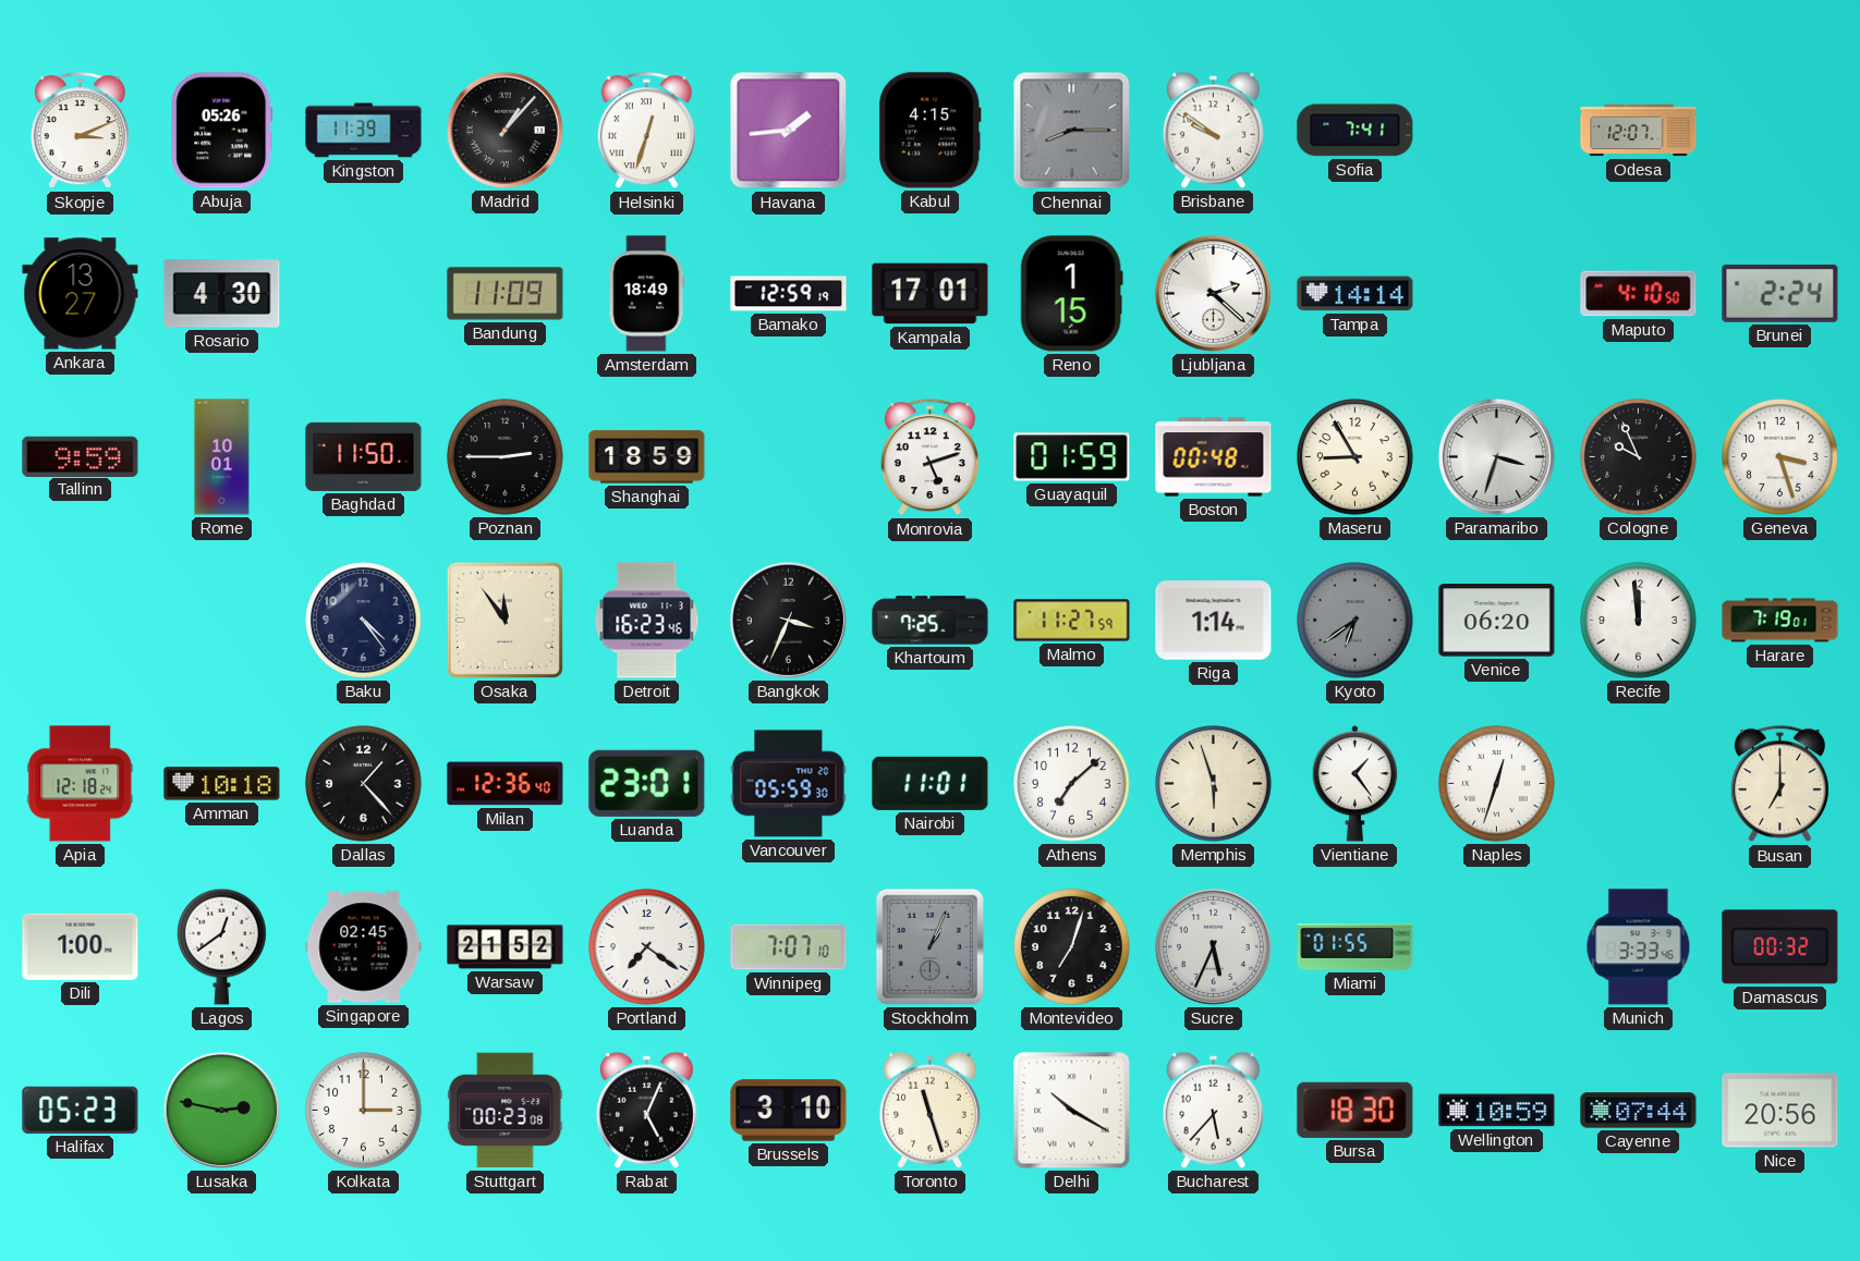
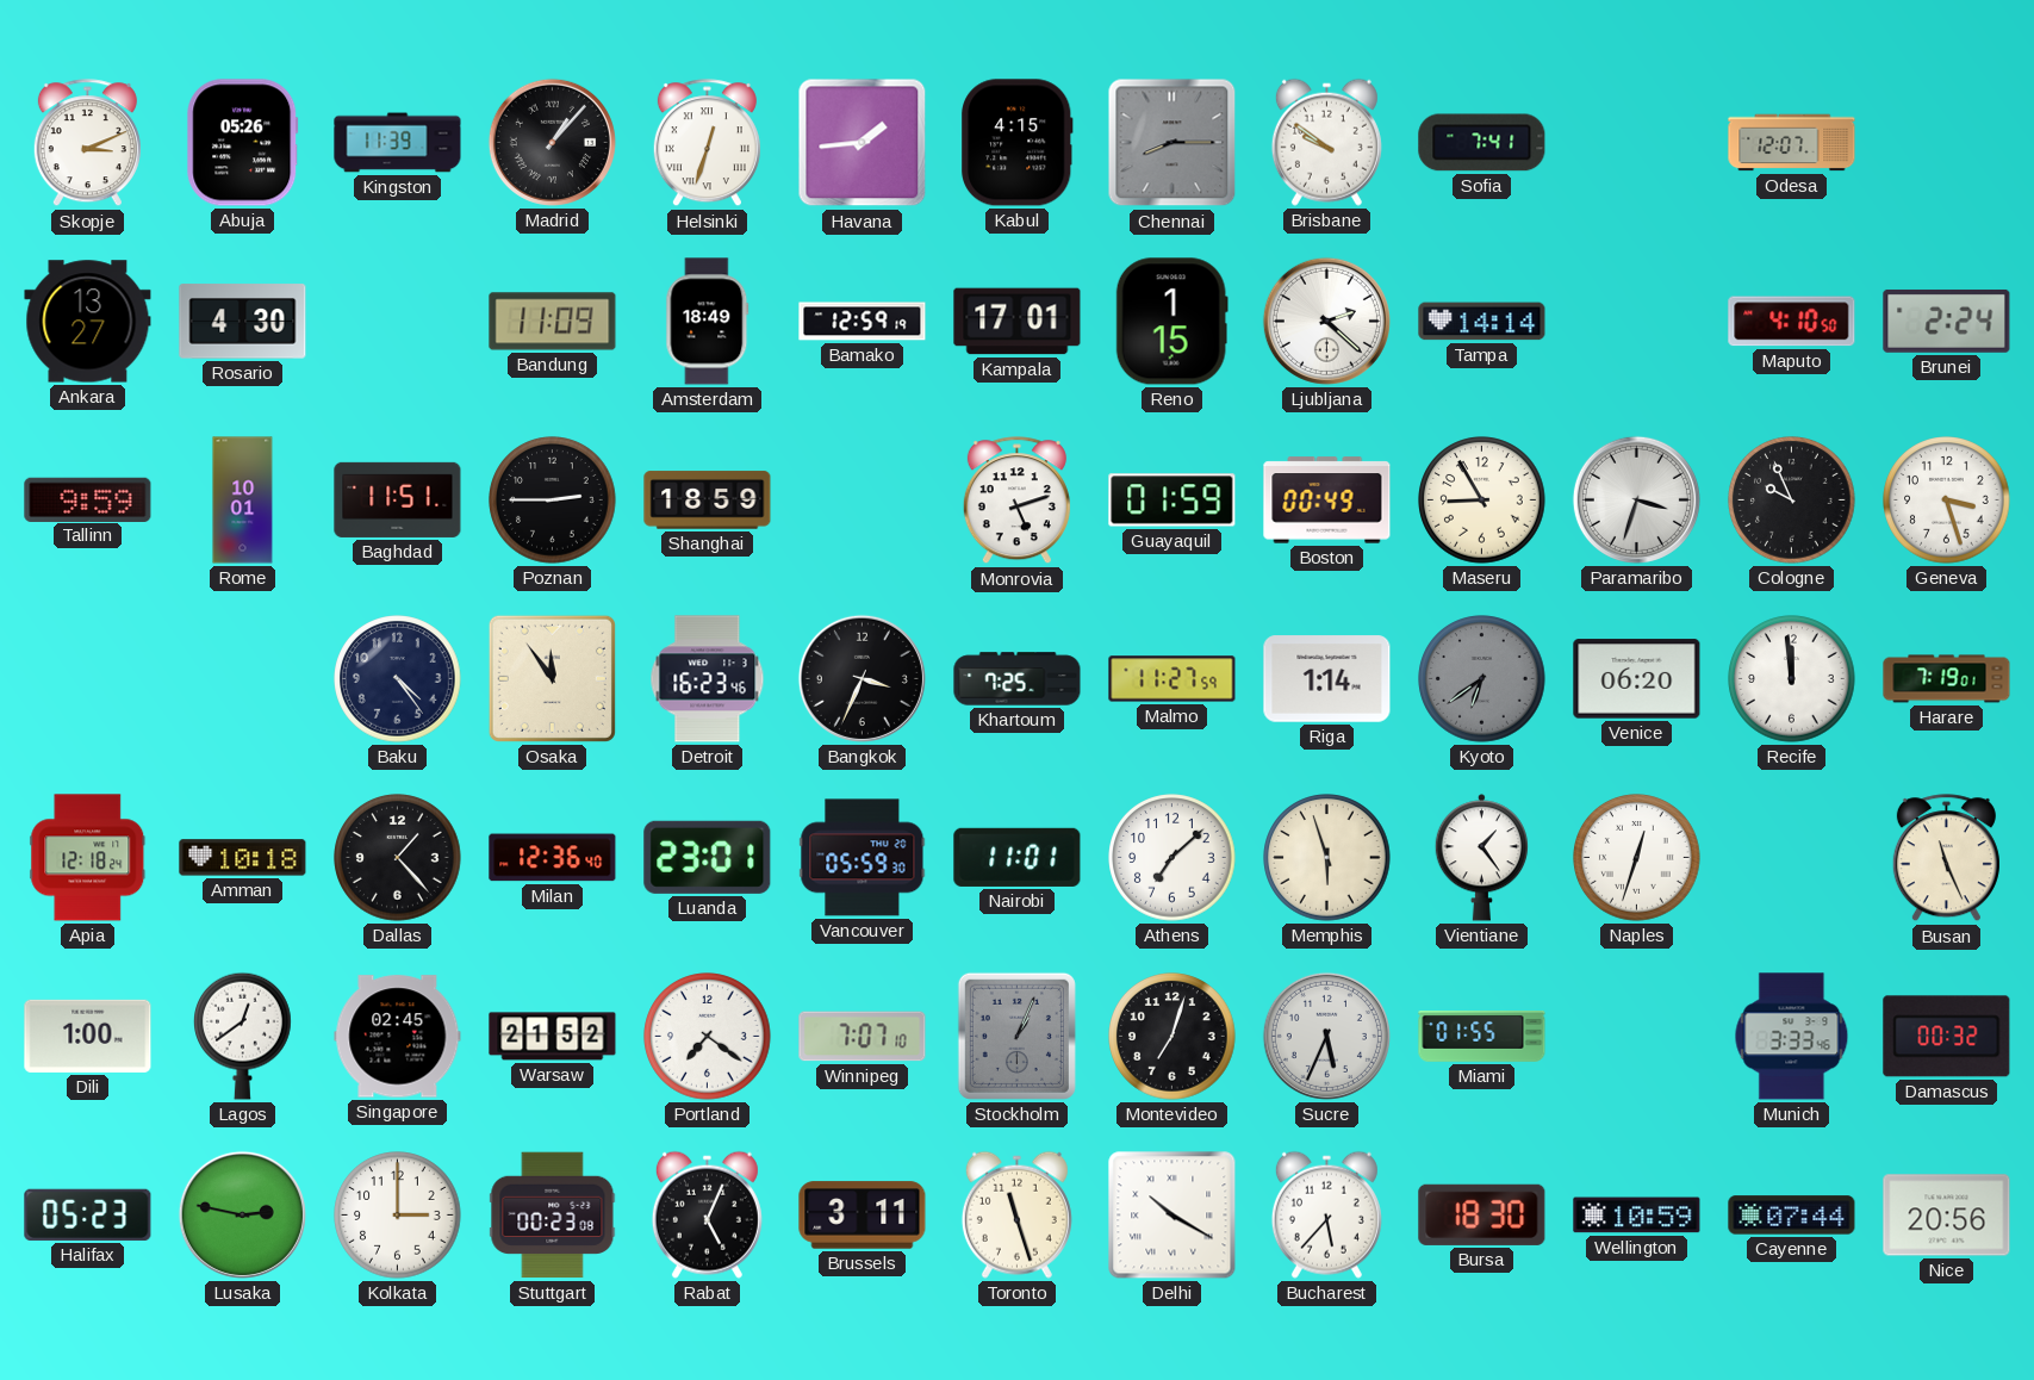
Baghdad: 11:50 -> 11:51
Boston: 00:48 -> 00:49
Busan: 7:00 -> 11:26
Brussels: 3:10 -> 3:11
